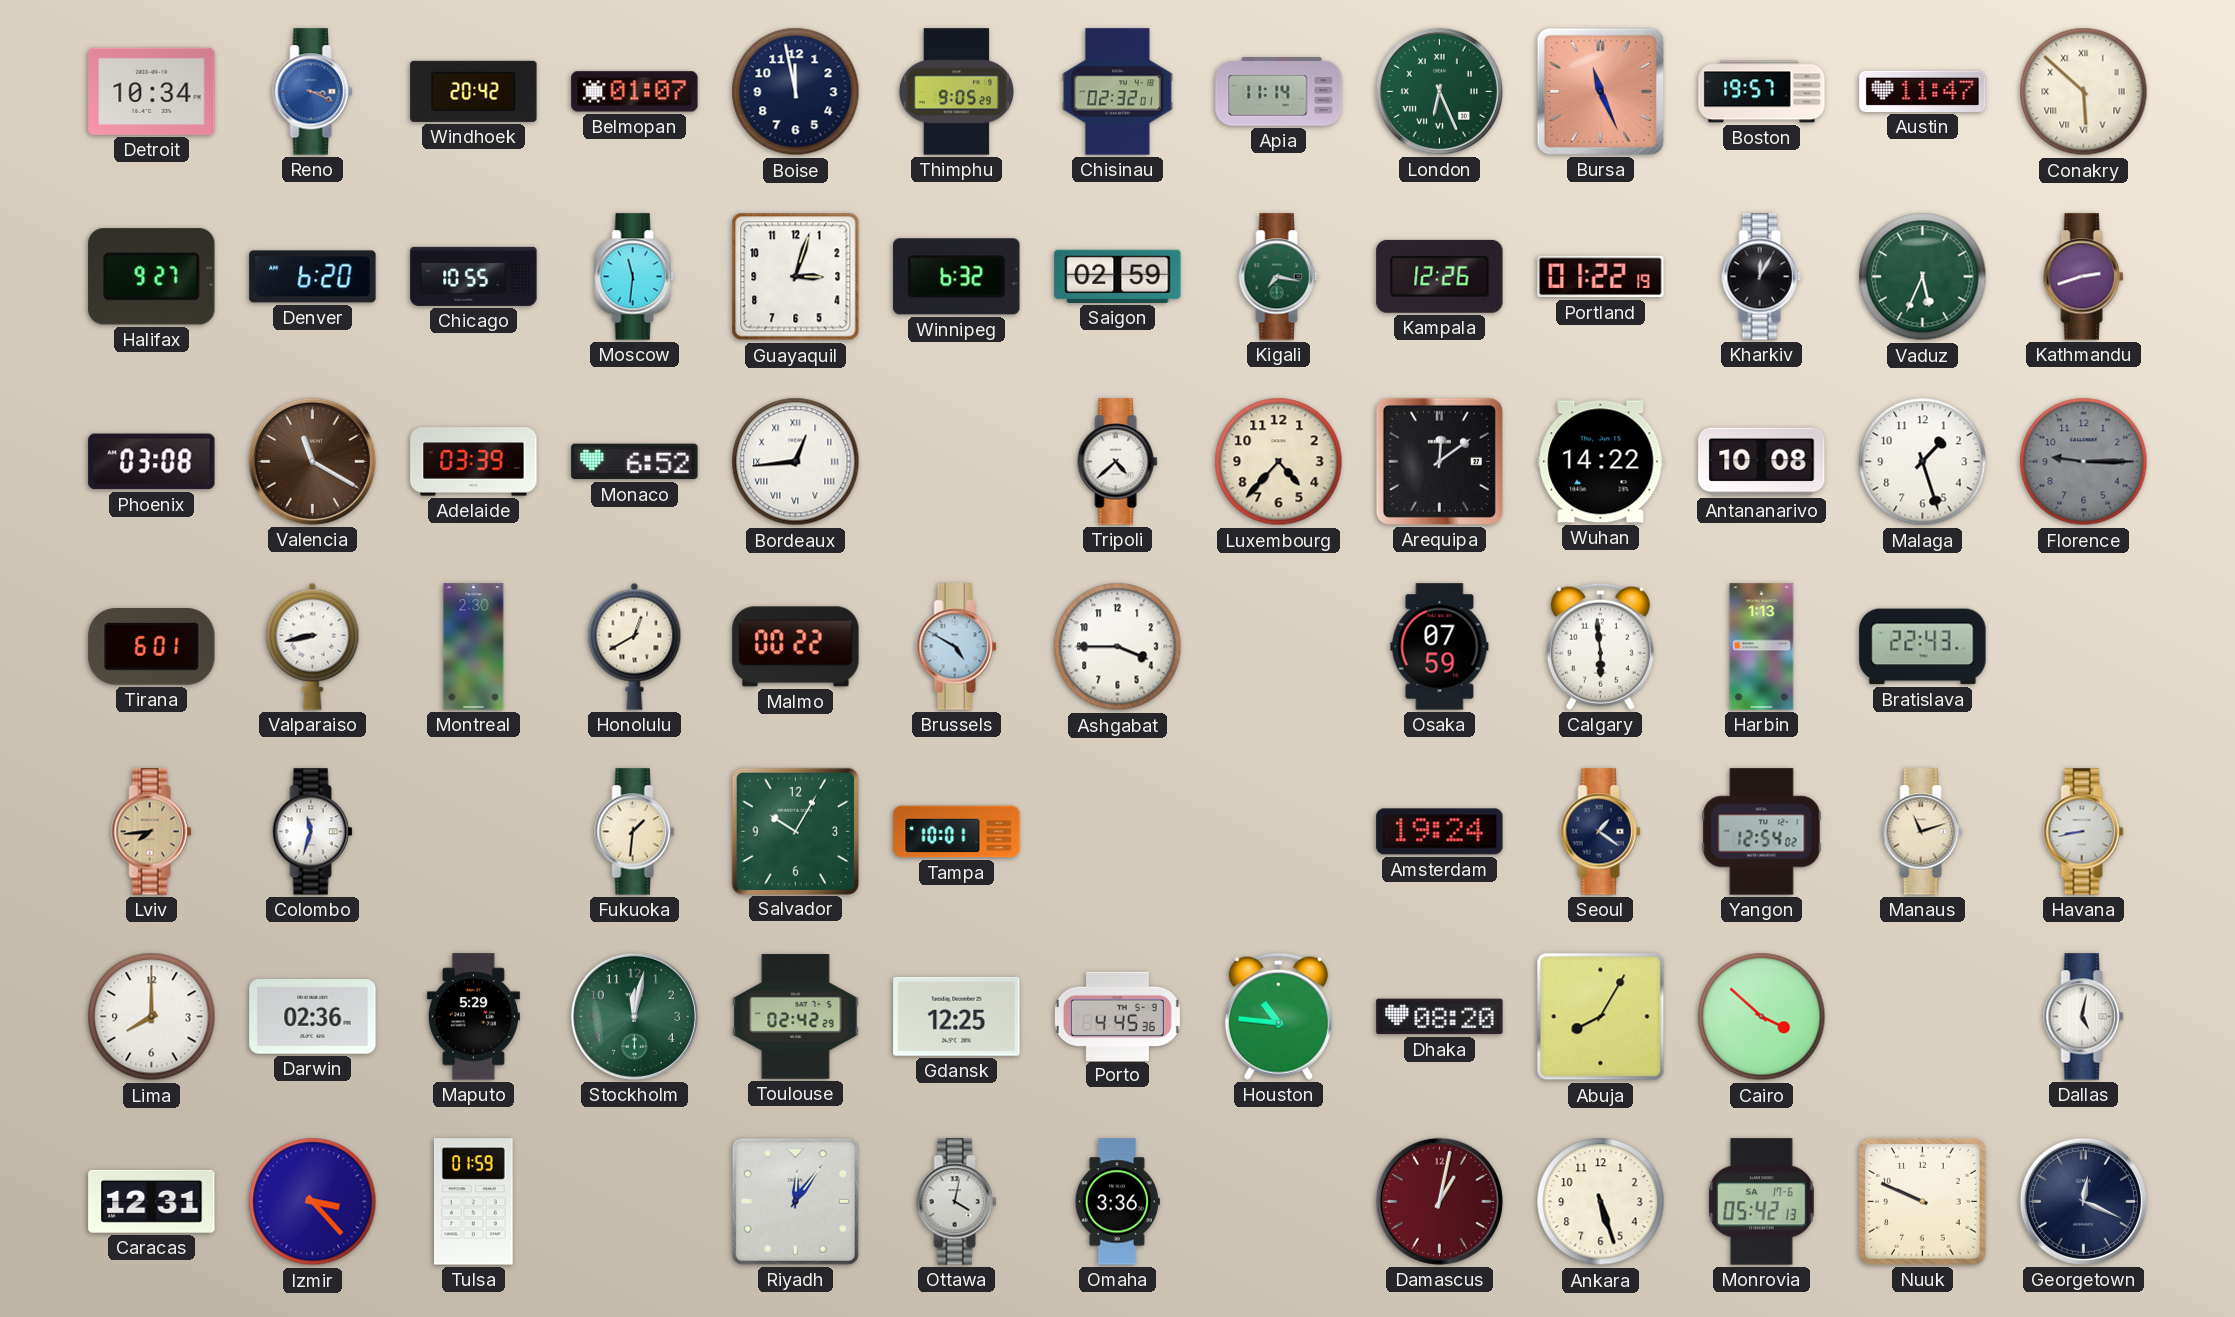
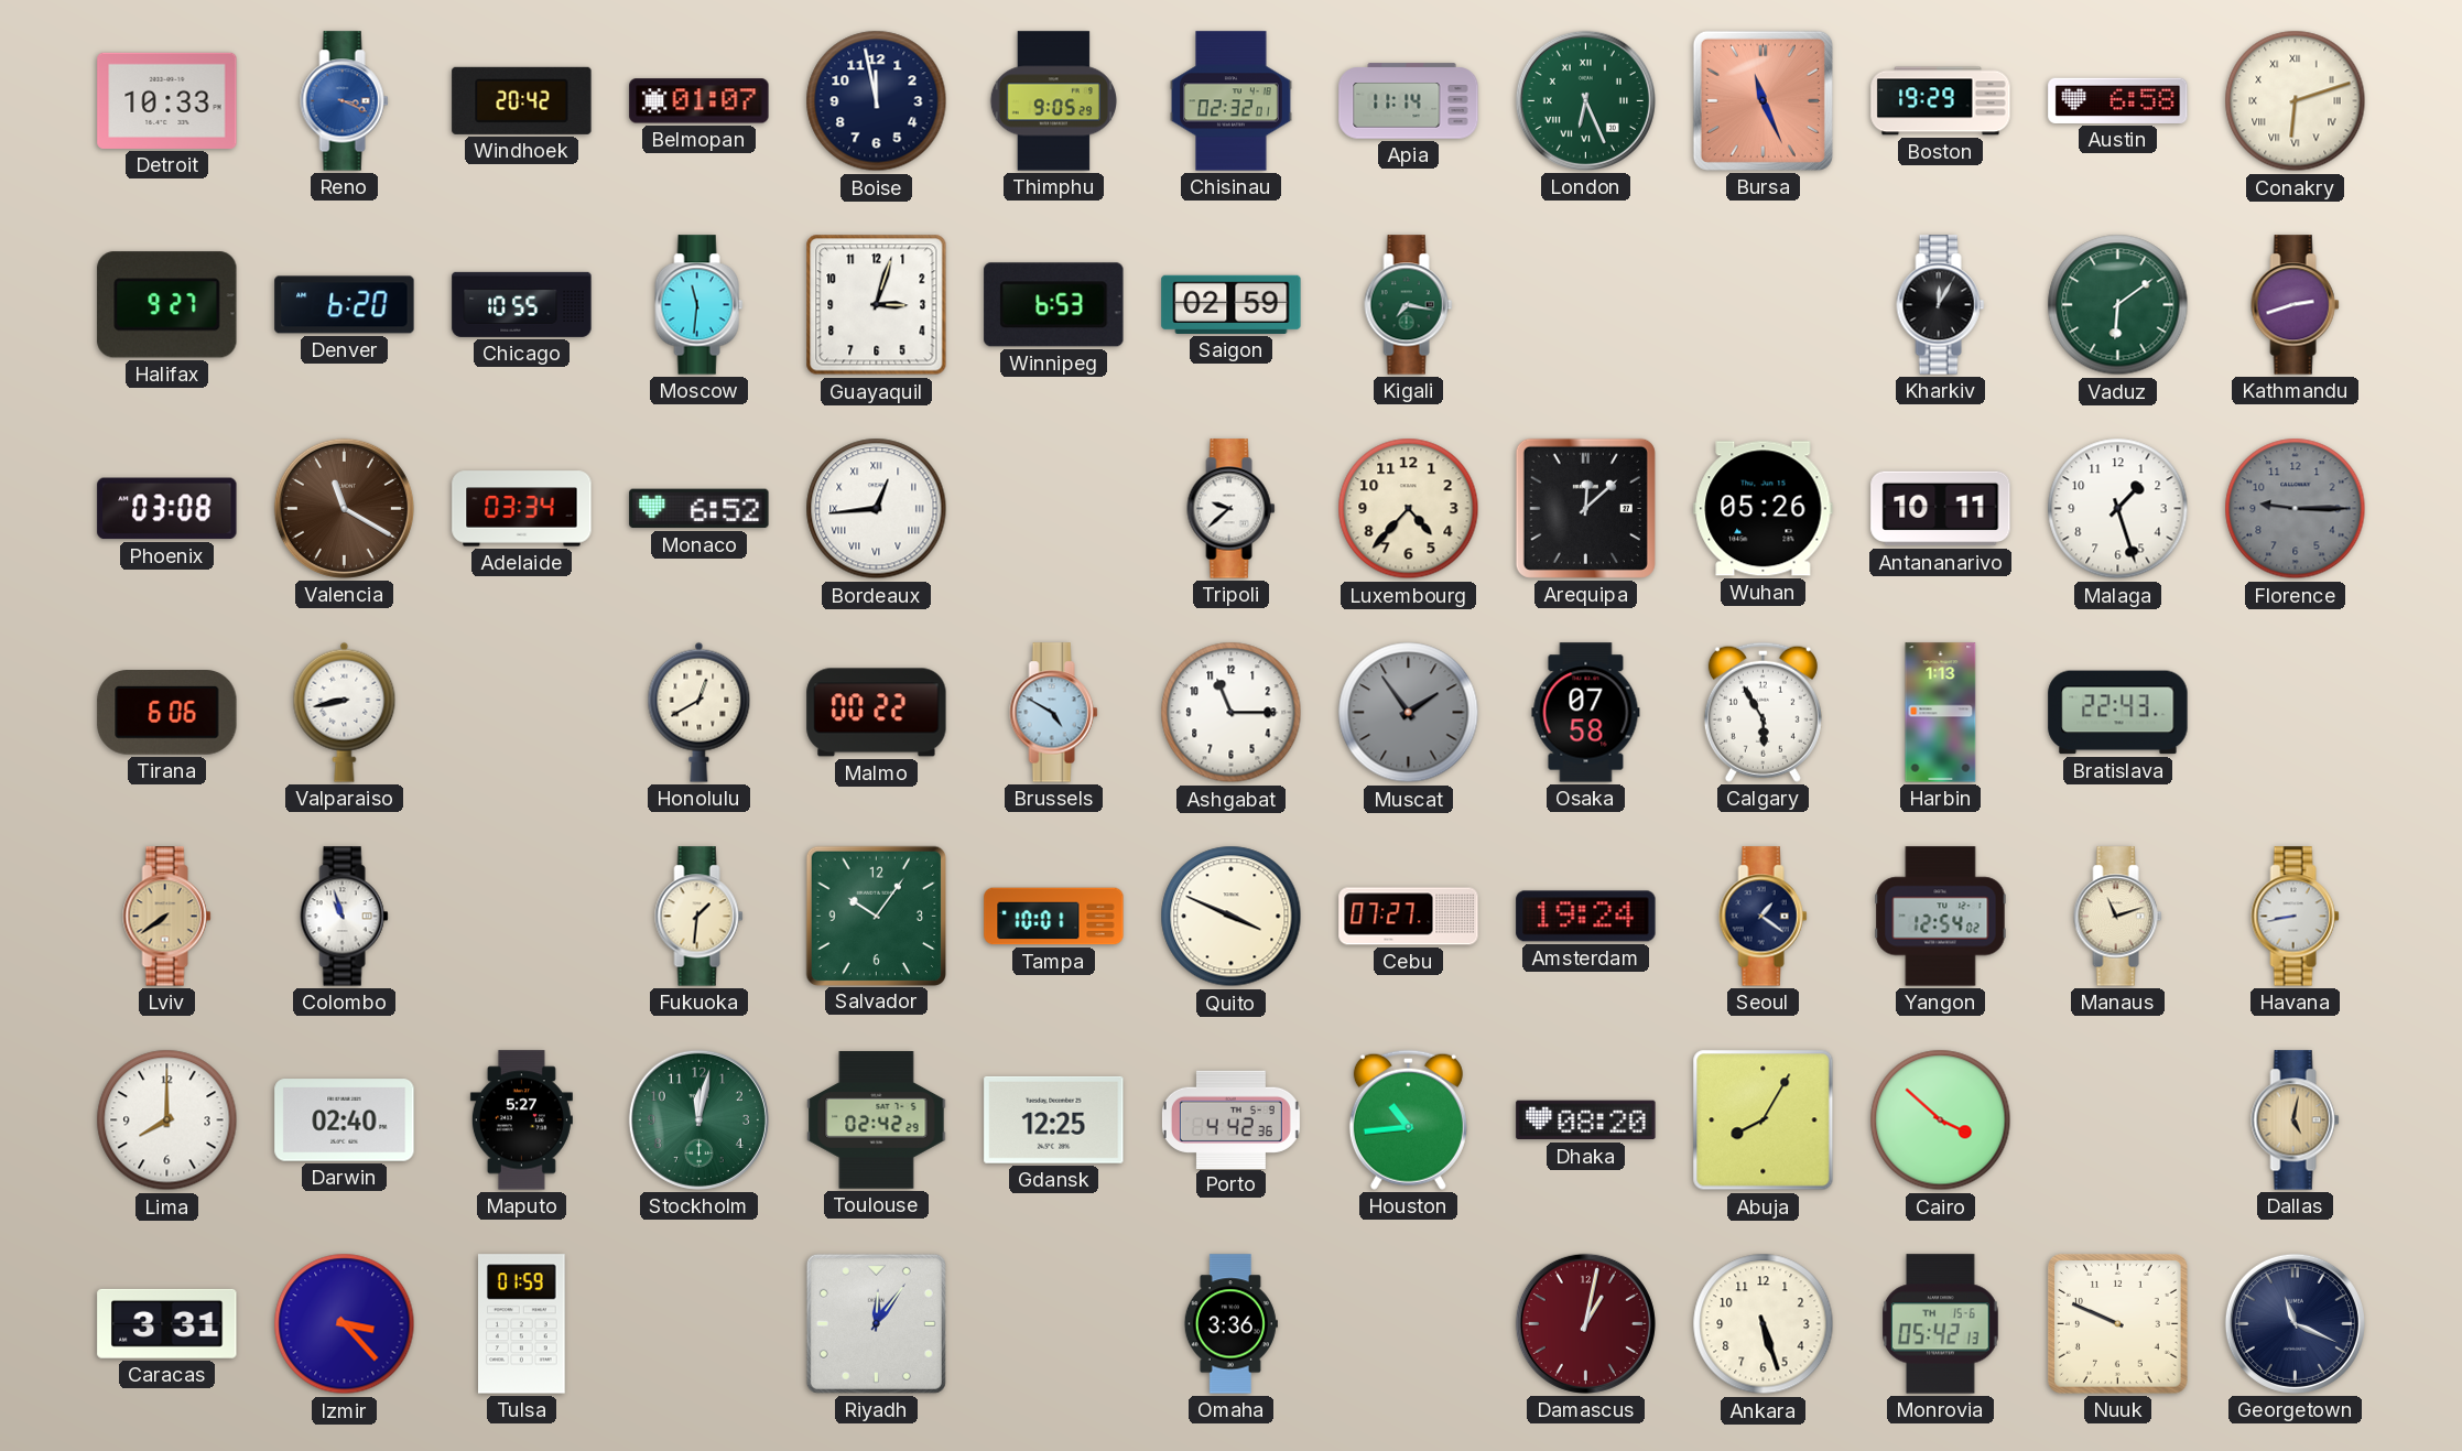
Detroit: 10:34 -> 10:33
Boston: 19:57 -> 19:29
Austin: 11:47 -> 6:58
Conakry: 5:52 -> 6:12
Winnipeg: 6:32 -> 6:53
Kampala: 12:26 -> none
Portland: 01:22 -> none
Vaduz: 5:34 -> 6:09
Adelaide: 03:39 -> 03:34
Tripoli: 4:38 -> 9:38
Arequipa: 12:09 -> 12:08
Wuhan: 14:22 -> 05:26
Antananarivo: 10:08 -> 10:11
Tirana: 6:01 -> 6:06
Montreal: 2:30 -> none
Ashgabat: 3:45 -> 11:15
Muscat: none -> 1:54
Osaka: 07:59 -> 07:58
Calgary: 5:59 -> 5:55
Lviv: 7:44 -> 7:39
Colombo: 11:33 -> 10:57
Salvador: 10:05 -> 10:06
Quito: none -> 3:49
Cebu: none -> 07:27
Darwin: 02:36 -> 02:40
Maputo: 5:29 -> 5:27
Porto: 4:45 -> 4:42
Houston: 10:46 -> 10:44
Dallas dial: white -> champagne
Caracas: 12:31 -> 3:31
Ottawa: 4:02 -> none
Monrovia date: SA 17-6 -> TH 15-6
Georgetown: 12:19 -> 11:19
